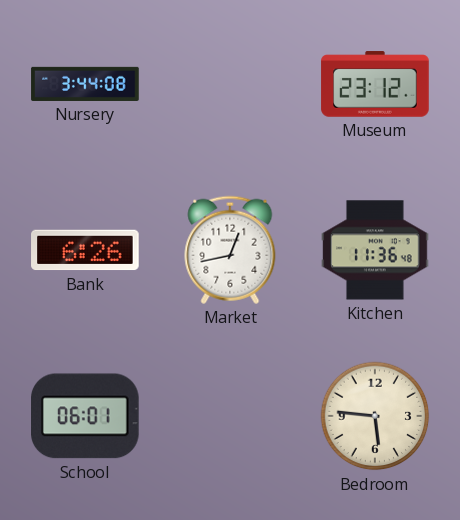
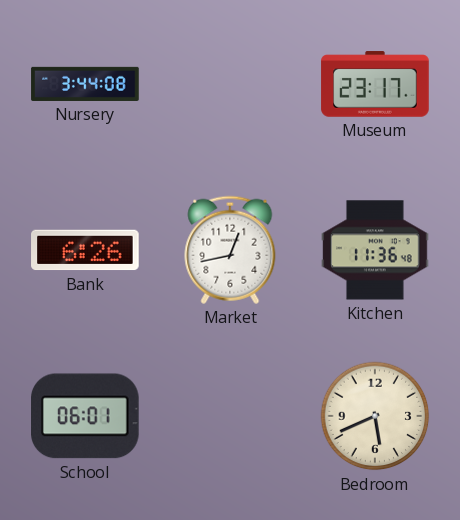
Museum: 23:12 -> 23:17
Bedroom: 5:46 -> 5:41
